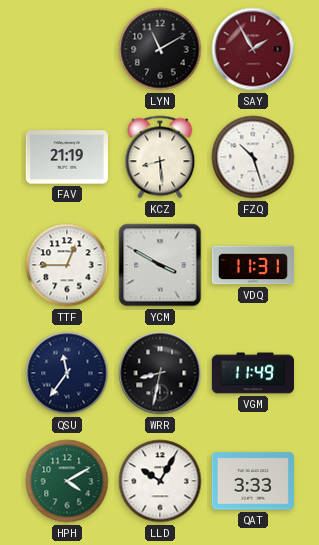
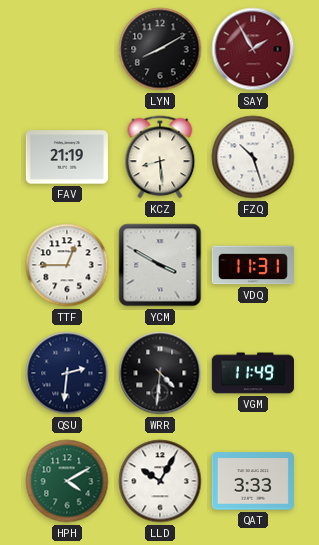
LYN: 11:10 -> 8:10
QSU: 11:36 -> 2:31
WRR: 8:32 -> 4:31
